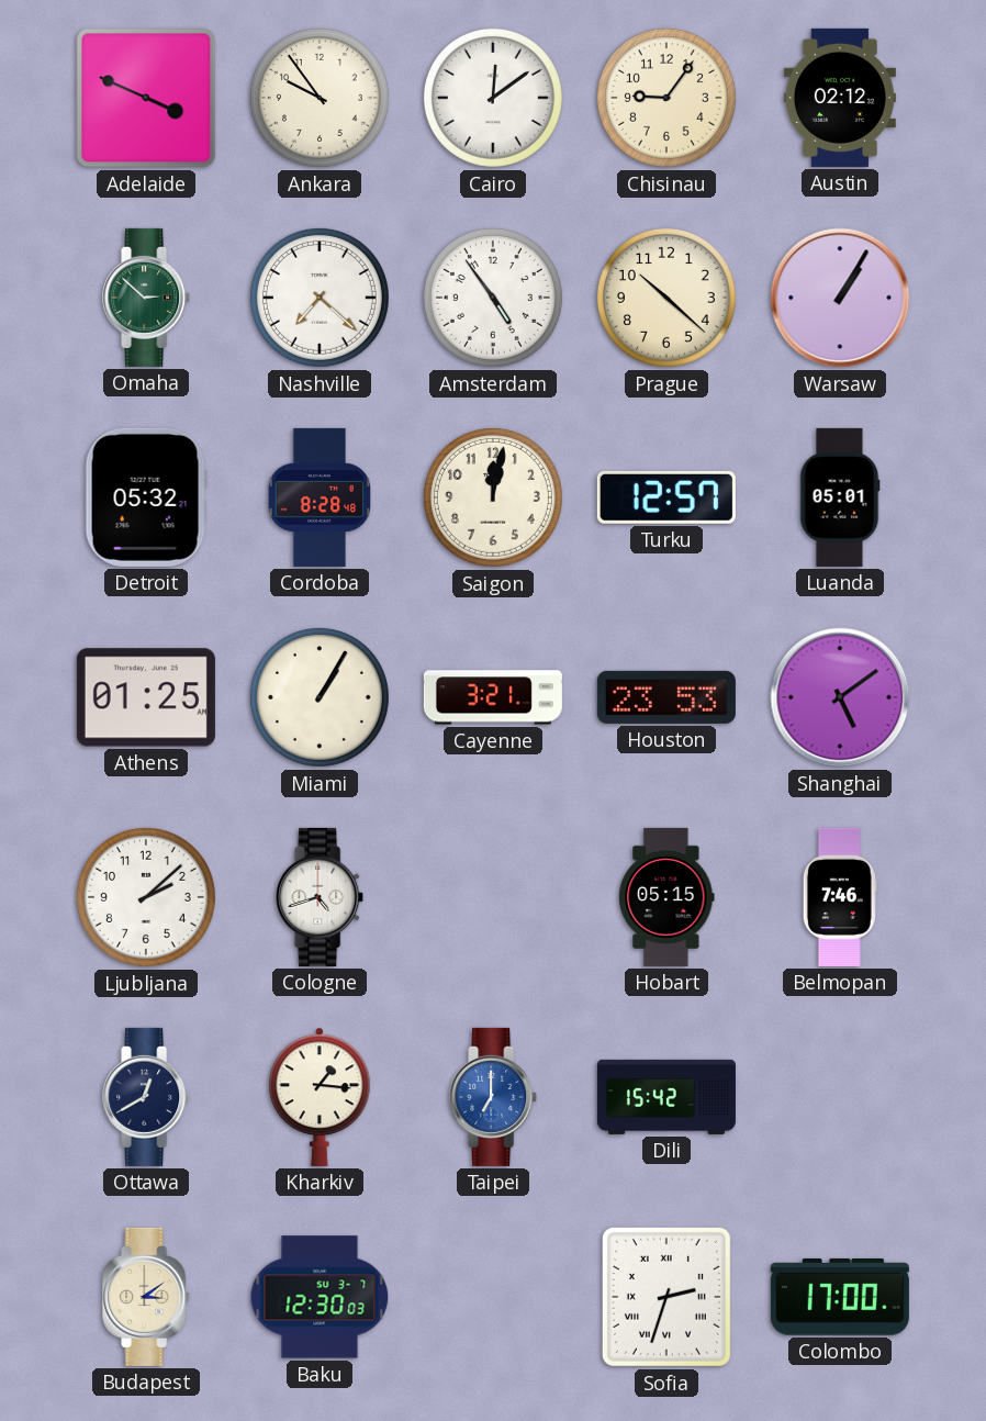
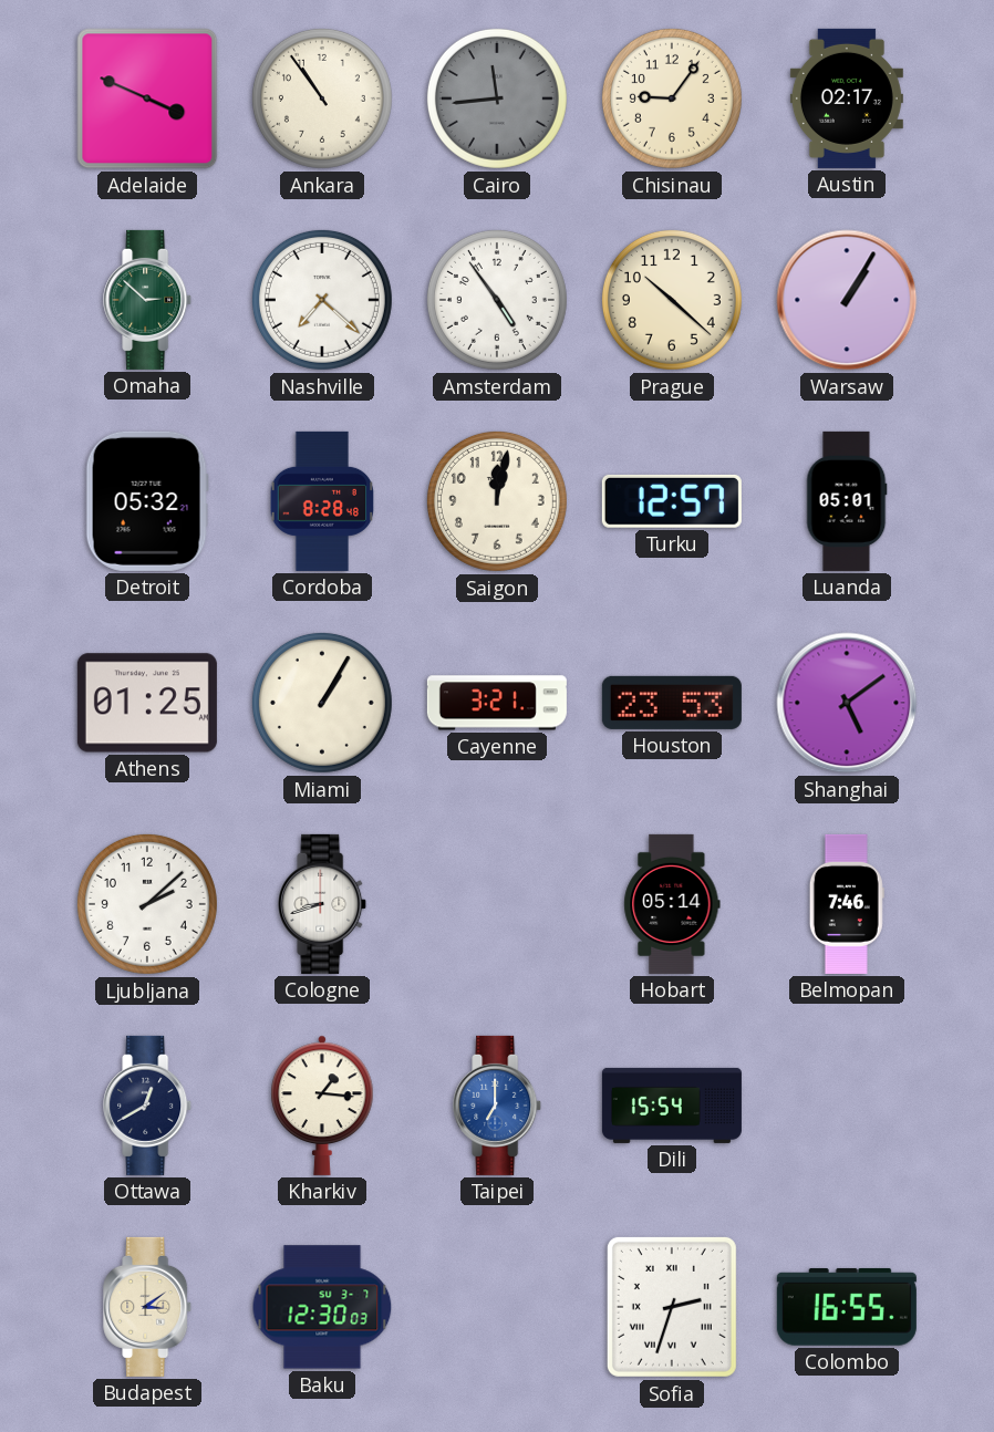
Ankara: 9:54 -> 10:54
Cairo: 12:09 -> 11:44
Cairo dial: white -> grey
Austin: 02:12 -> 02:17
Cologne: 4:42 -> 8:42
Hobart: 05:15 -> 05:14
Dili: 15:42 -> 15:54
Colombo: 17:00 -> 16:55
